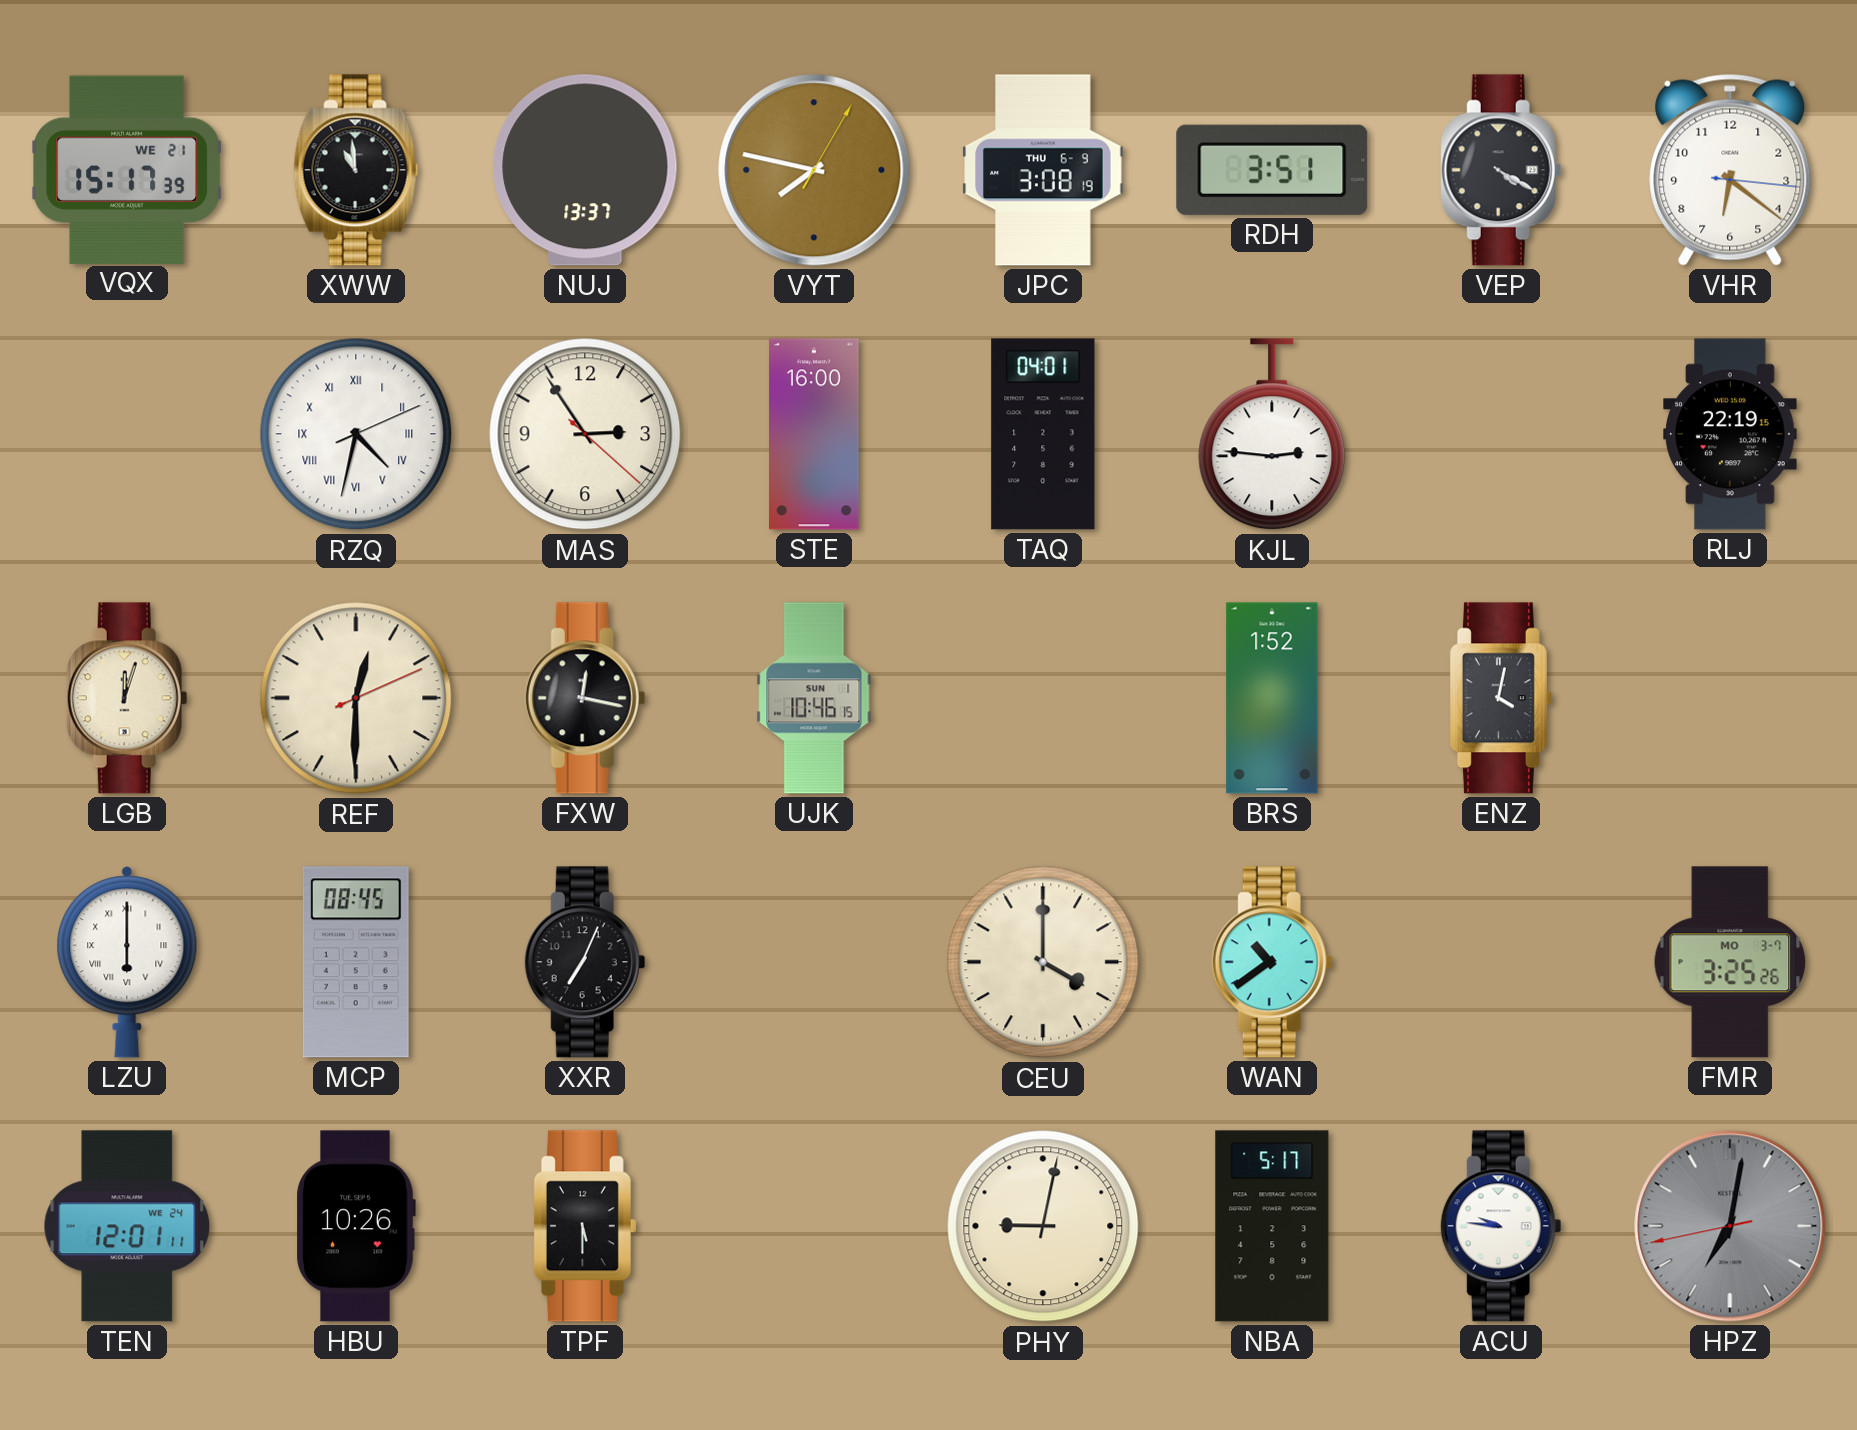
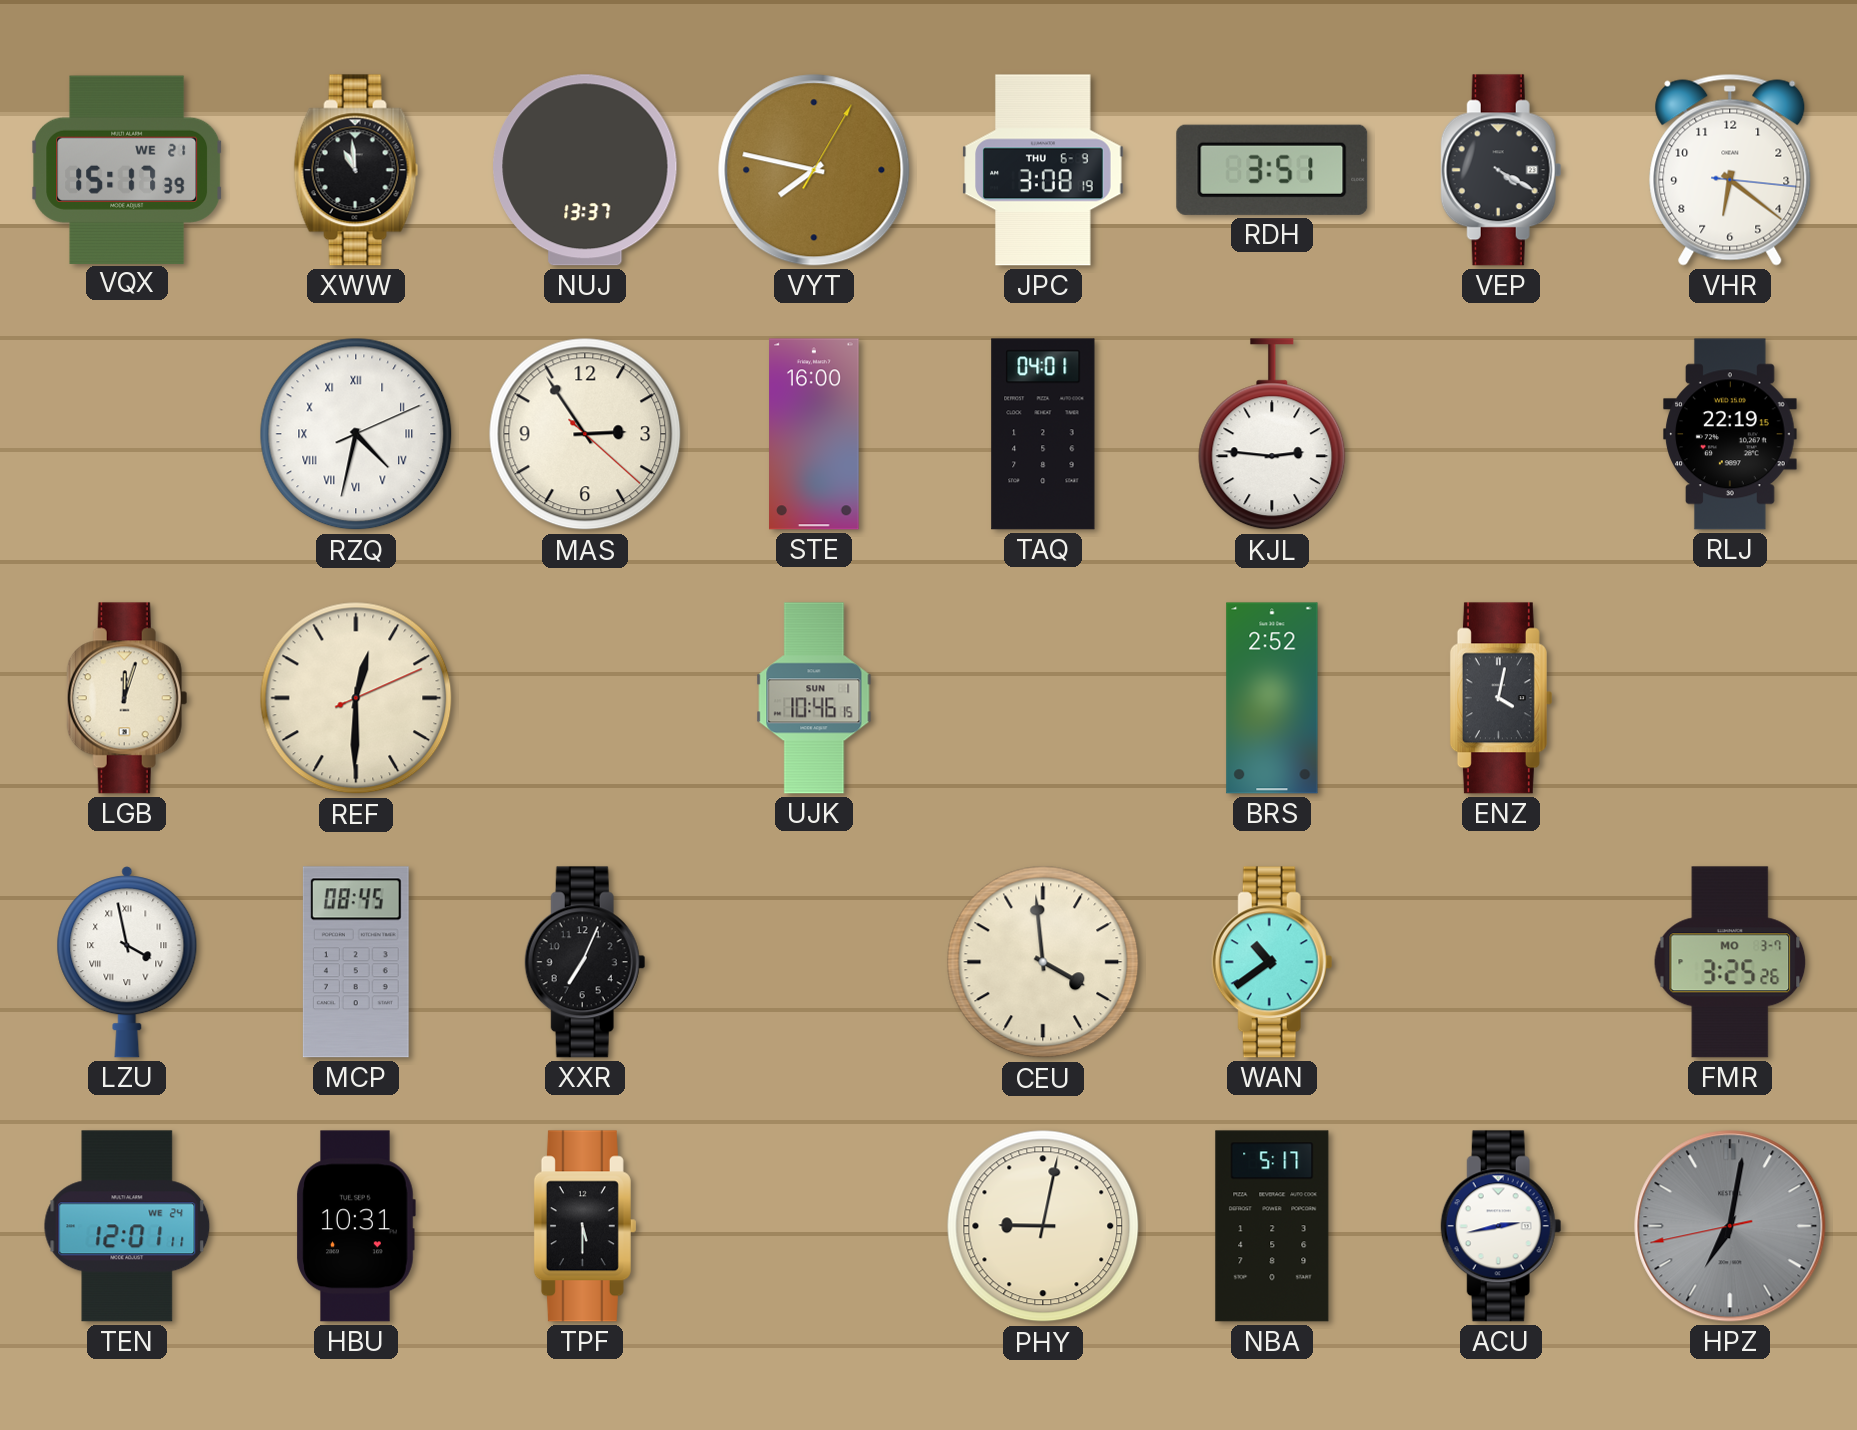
FXW: 12:17 -> none
BRS: 1:52 -> 2:52
LZU: 6:00 -> 3:58
CEU: 4:00 -> 3:59
HBU: 10:26 -> 10:31
ACU: 9:46 -> 2:43
